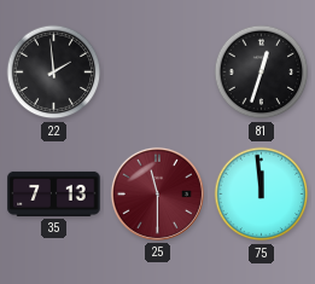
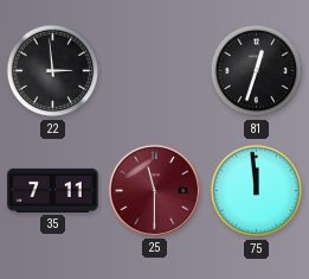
22: 1:59 -> 2:59
35: 7:13 -> 7:11
